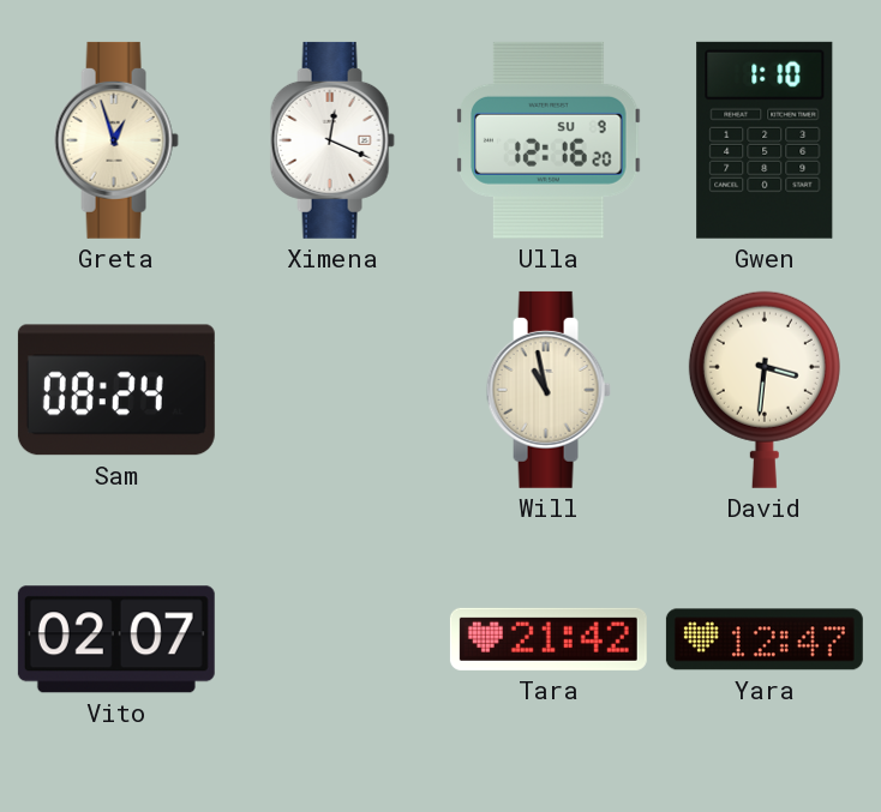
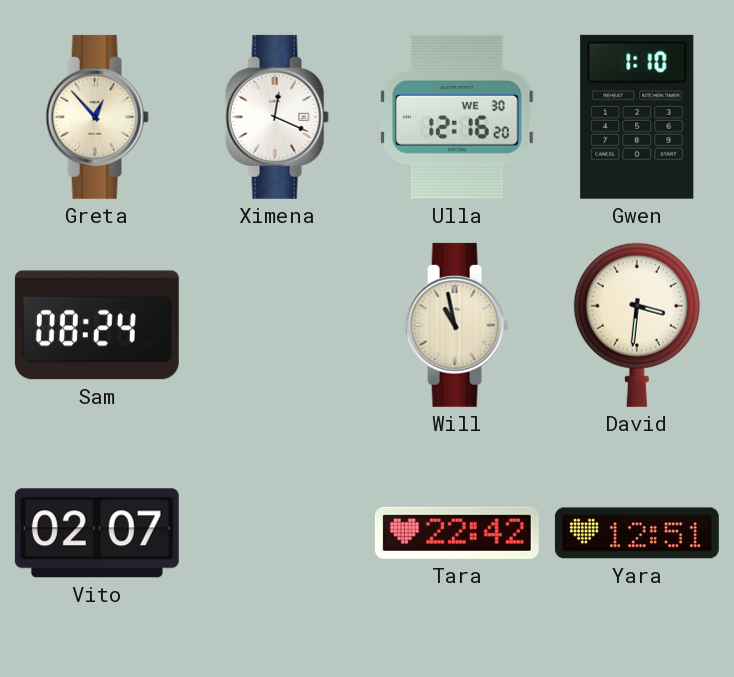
Greta: 12:57 -> 12:53
Ulla date: SU 9 -> WE 30
Tara: 21:42 -> 22:42
Yara: 12:47 -> 12:51
